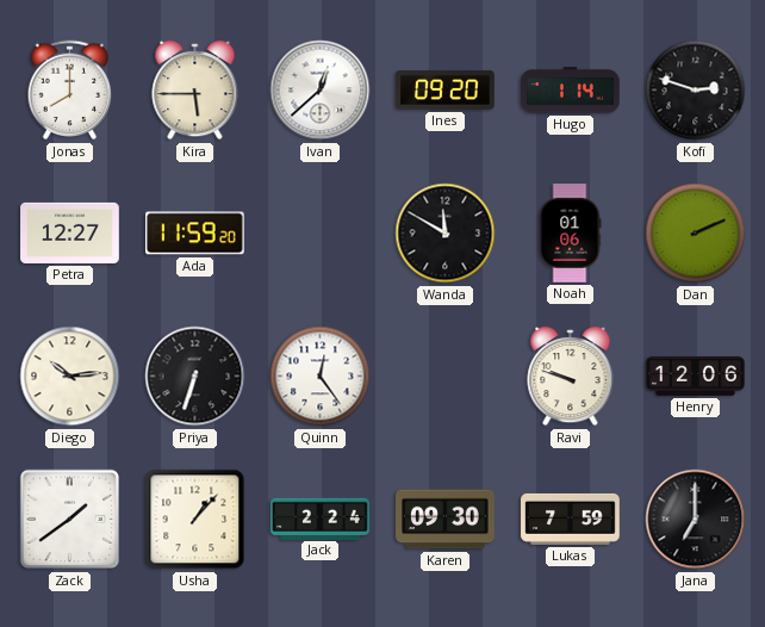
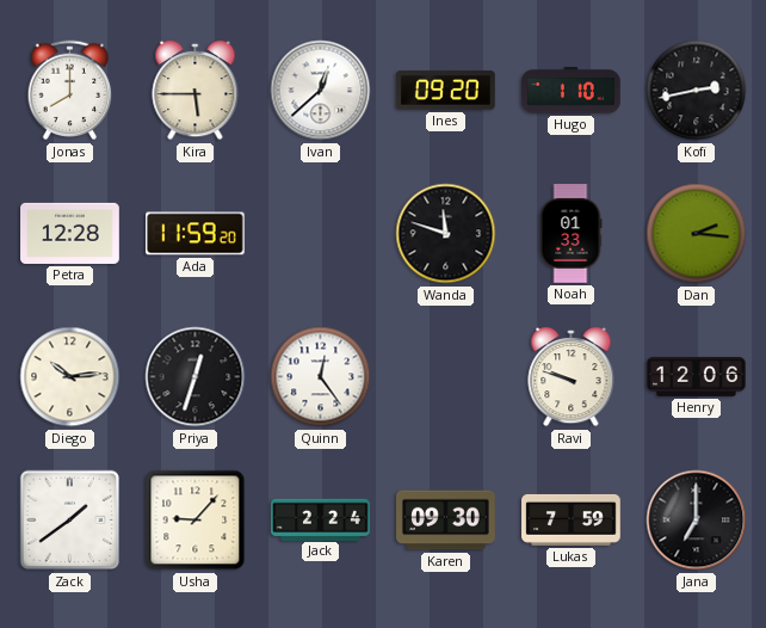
Hugo: 1:14 -> 1:10
Kofi: 2:48 -> 2:43
Petra: 12:27 -> 12:28
Wanda: 11:50 -> 11:48
Noah: 01:06 -> 01:33
Dan: 2:11 -> 2:16
Priya: 6:33 -> 12:33
Usha: 1:07 -> 9:07
